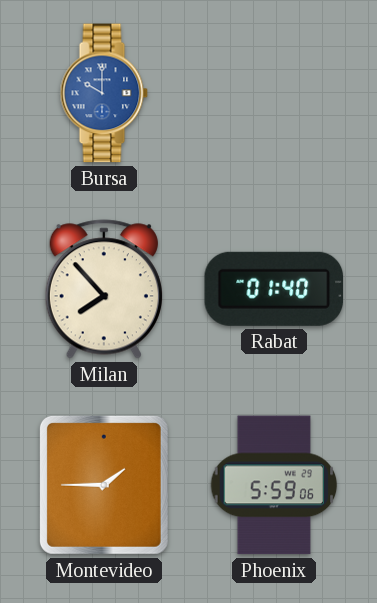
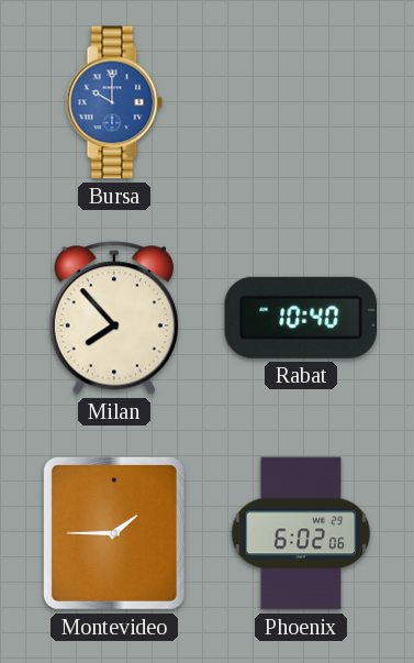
Rabat: 01:40 -> 10:40
Phoenix: 5:59 -> 6:02
